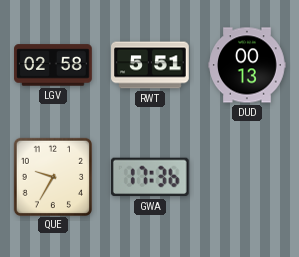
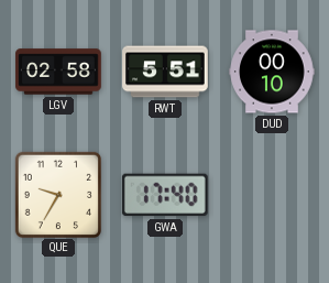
DUD: 00:13 -> 00:10
GWA: 17:36 -> 17:40
